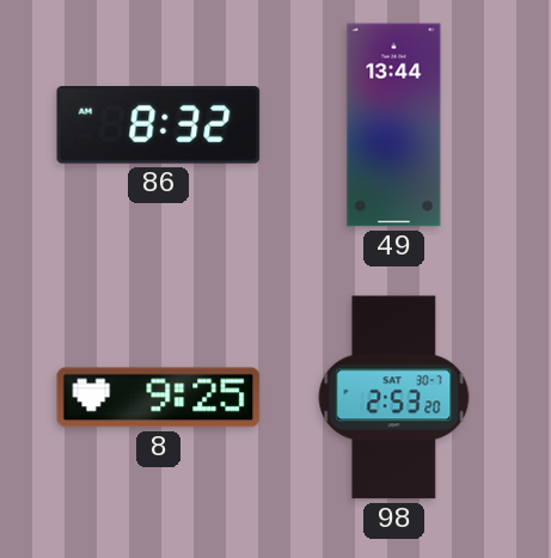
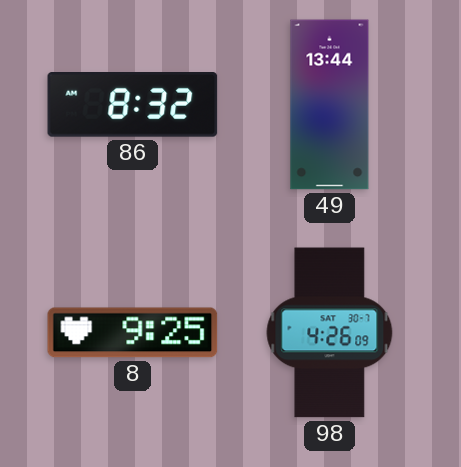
98: 2:53 -> 4:26
